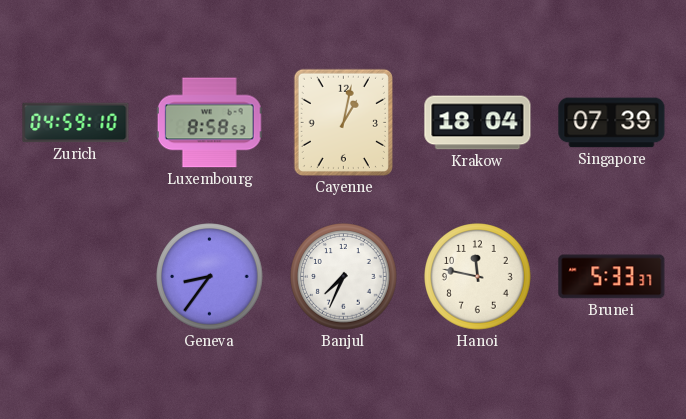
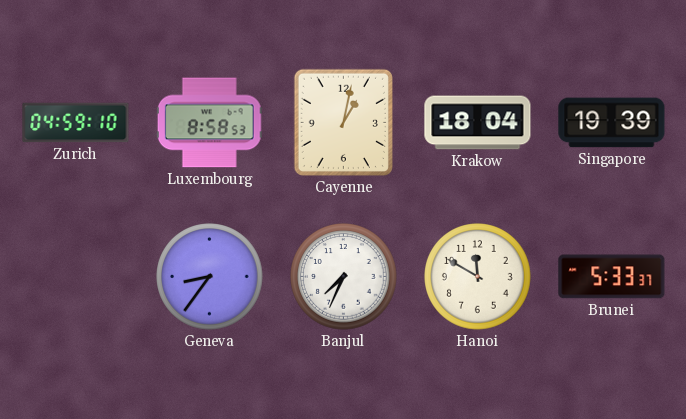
Singapore: 07:39 -> 19:39
Hanoi: 11:47 -> 11:50
